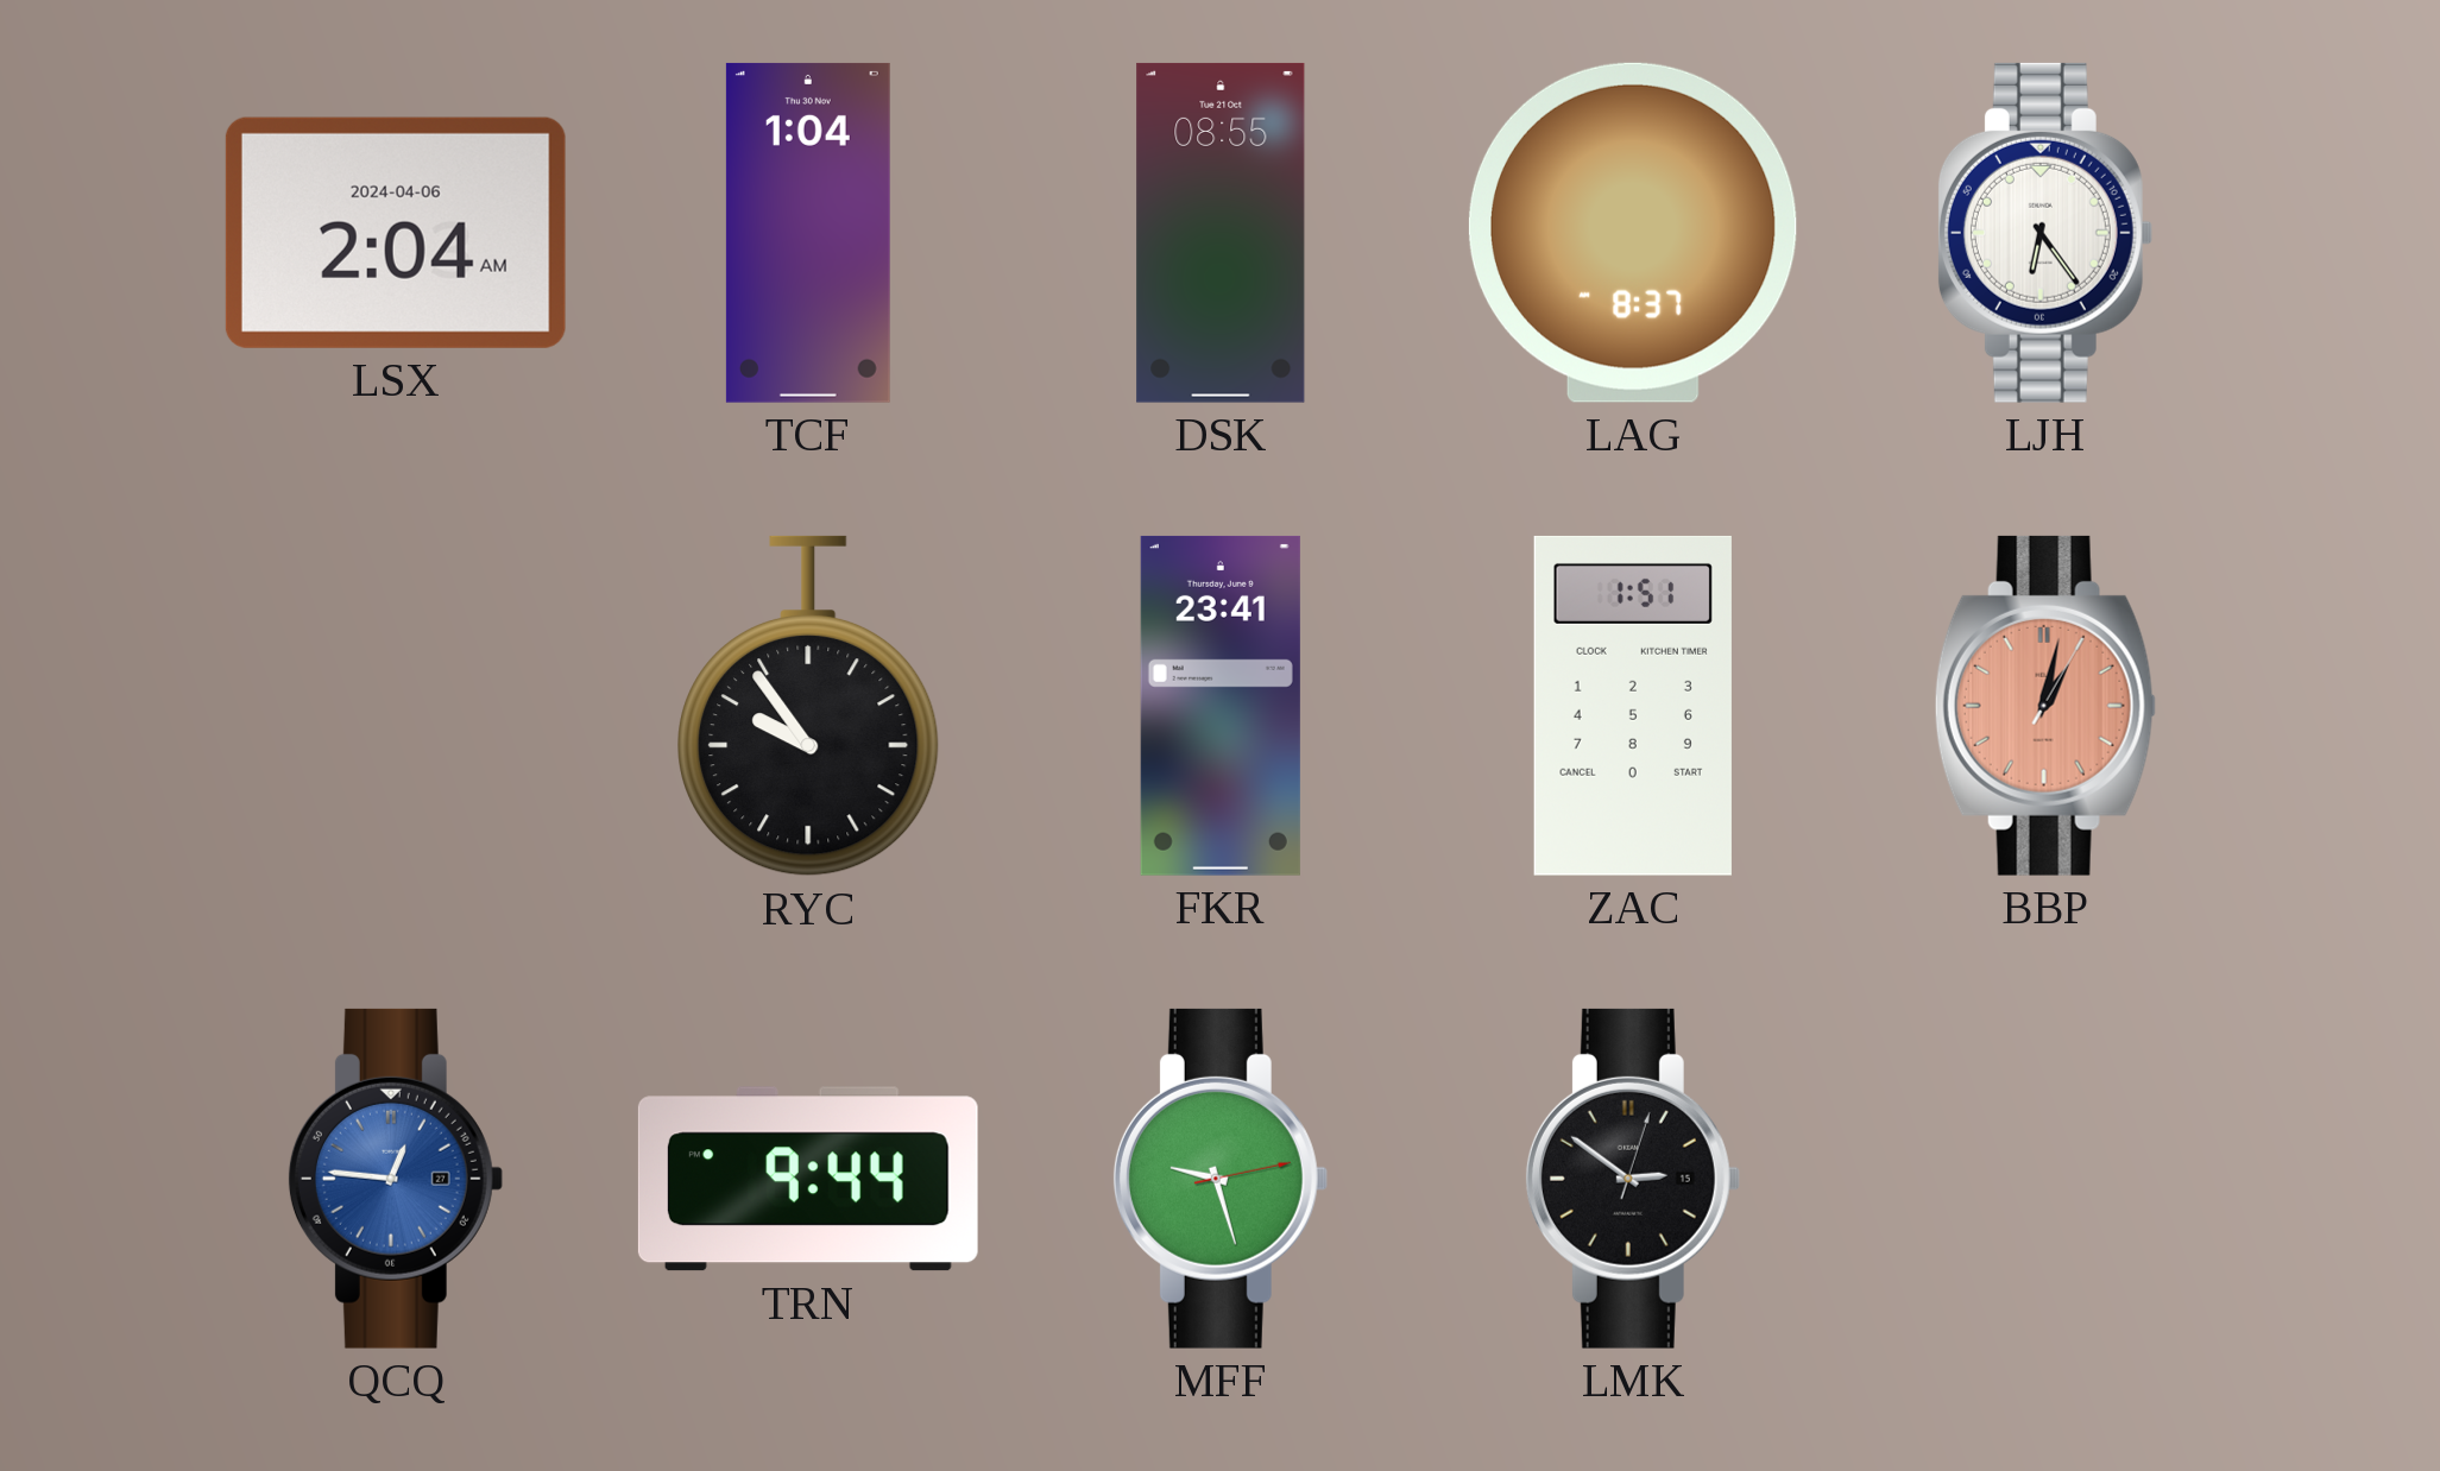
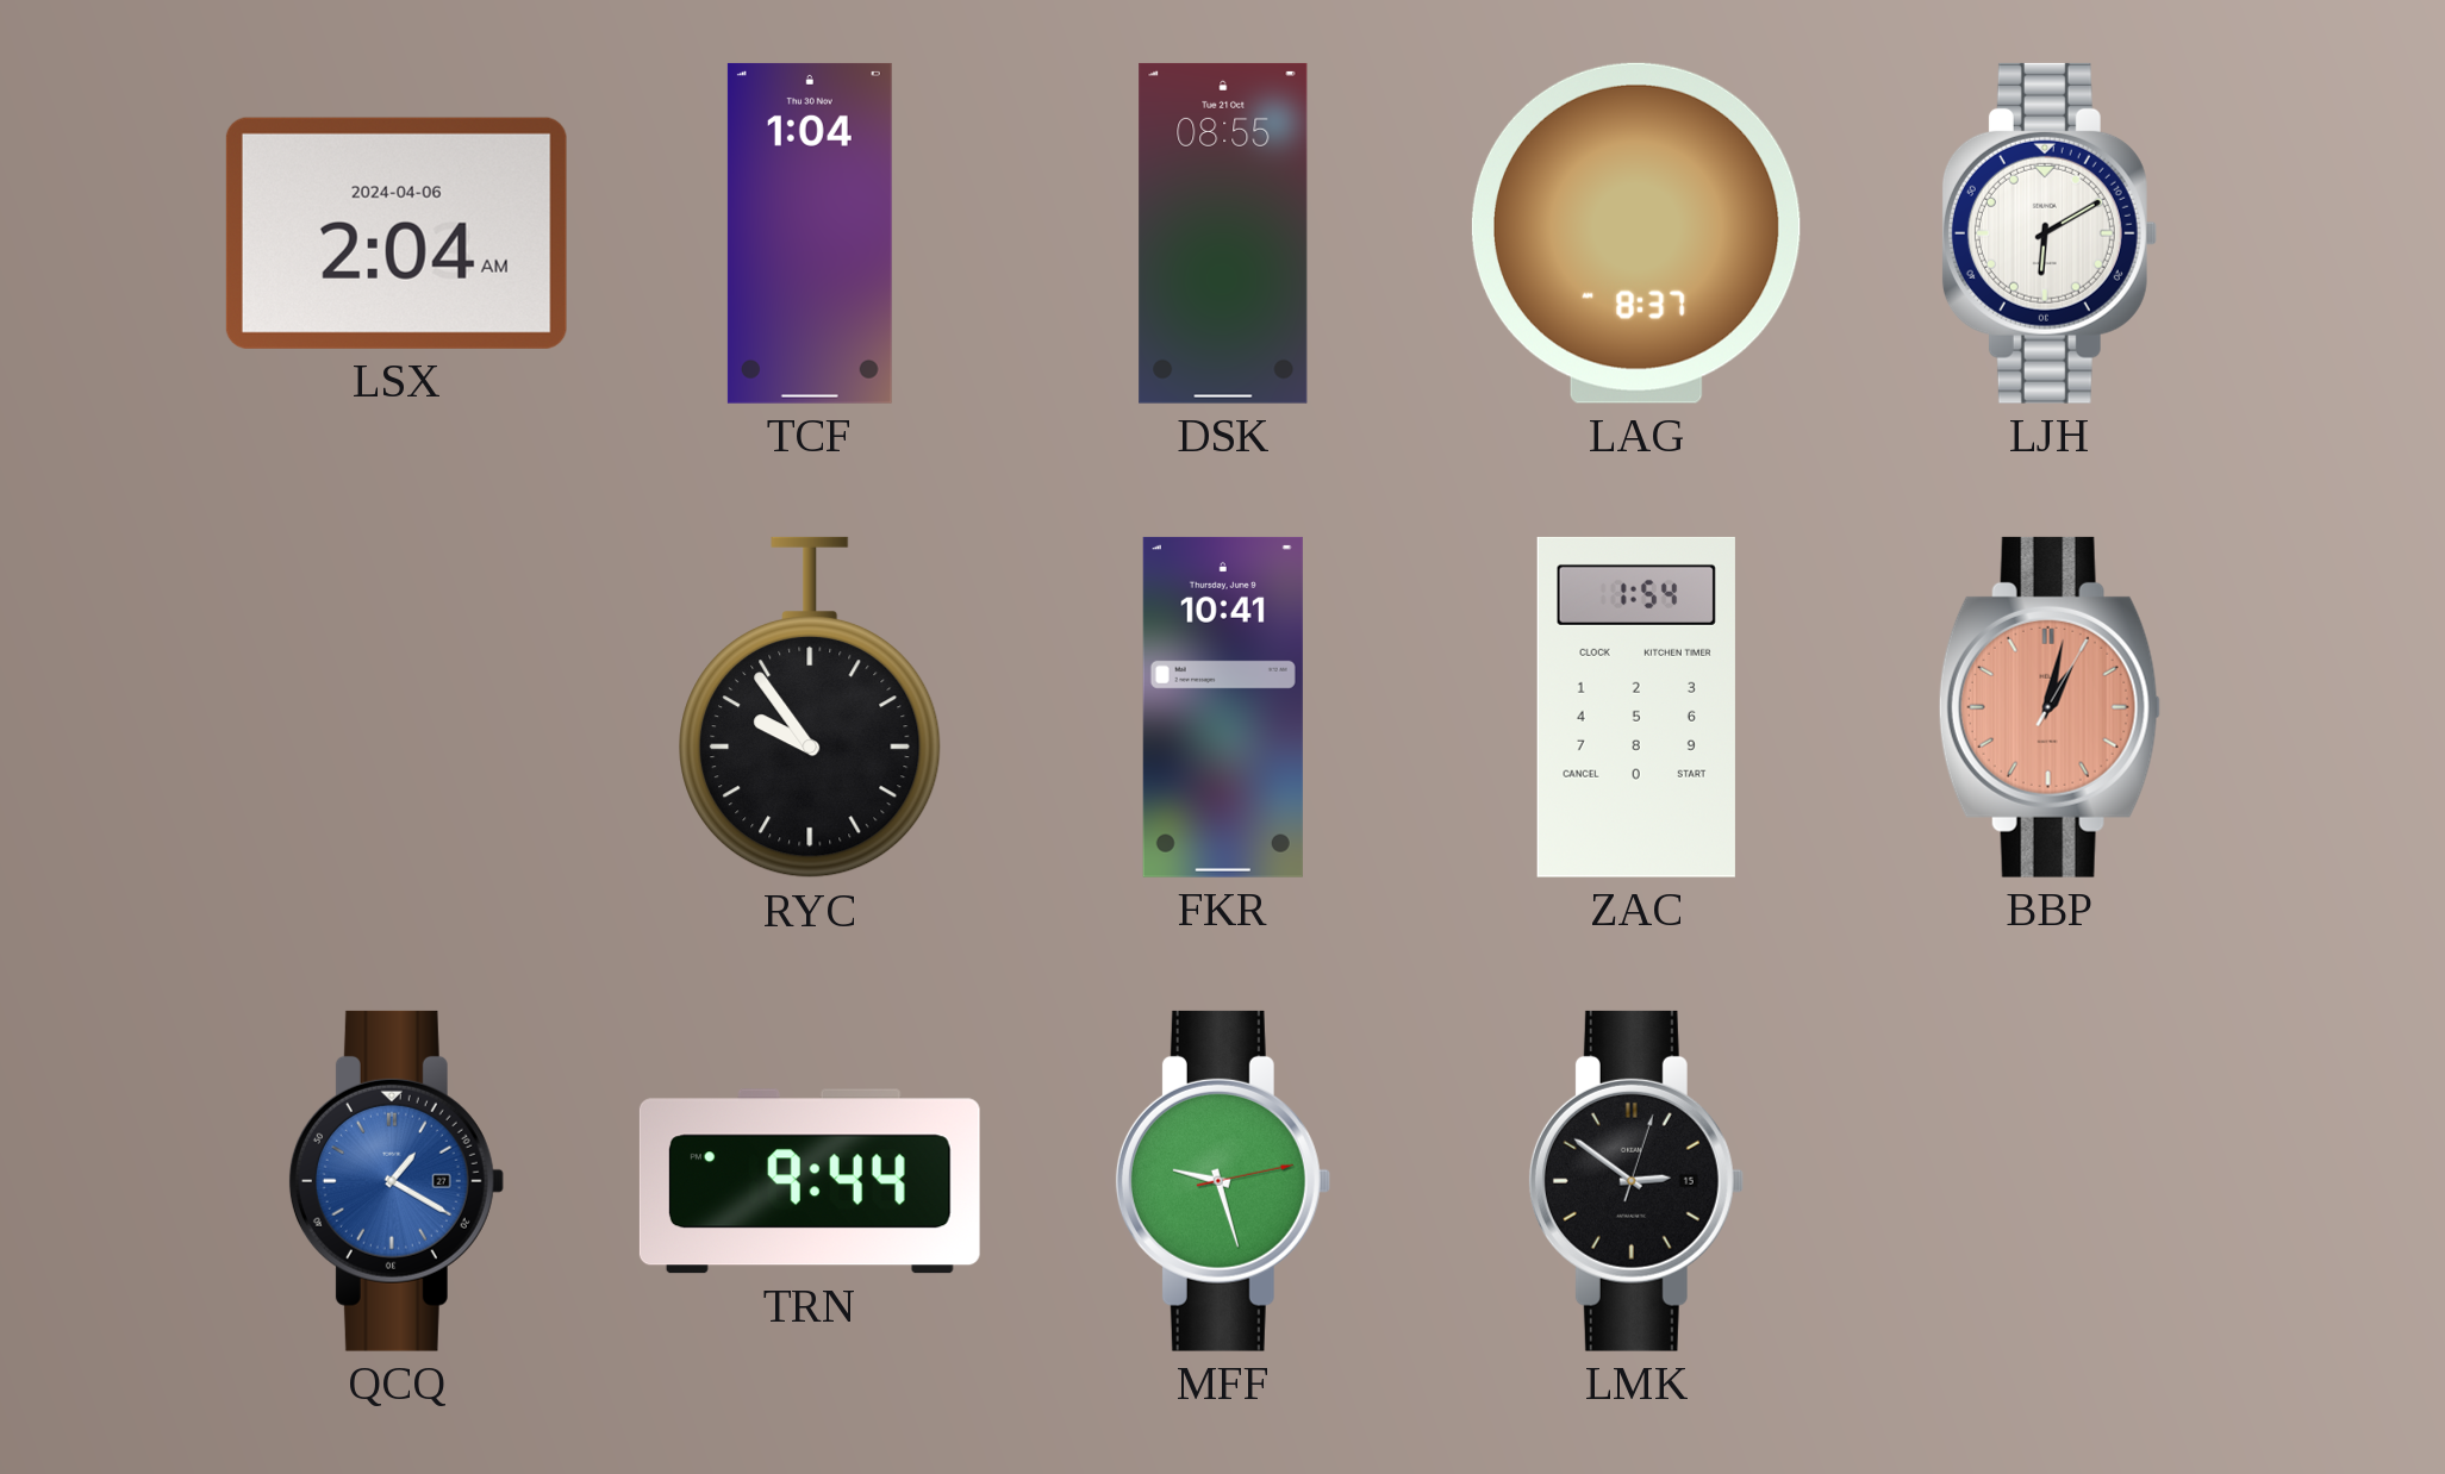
LJH: 6:24 -> 6:10
FKR: 23:41 -> 10:41
ZAC: 1:51 -> 1:54
QCQ: 12:46 -> 1:20
